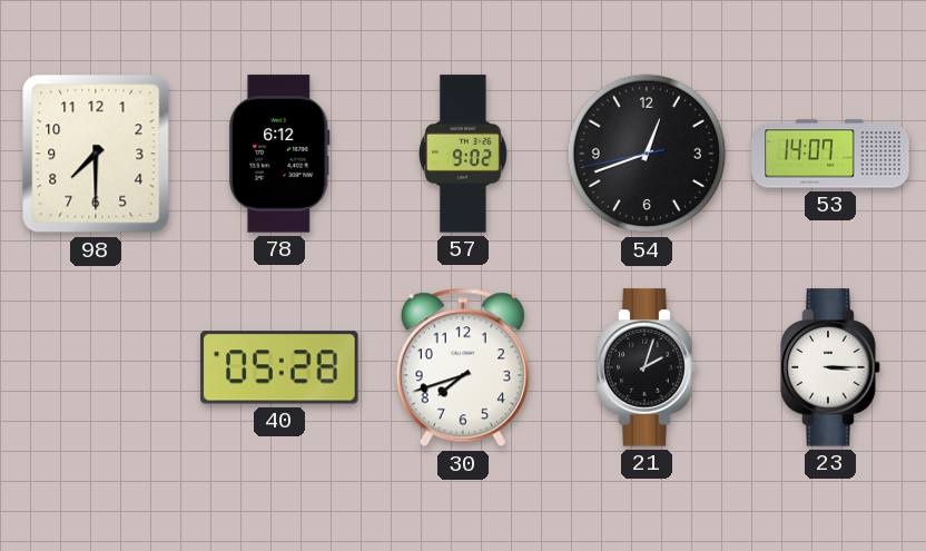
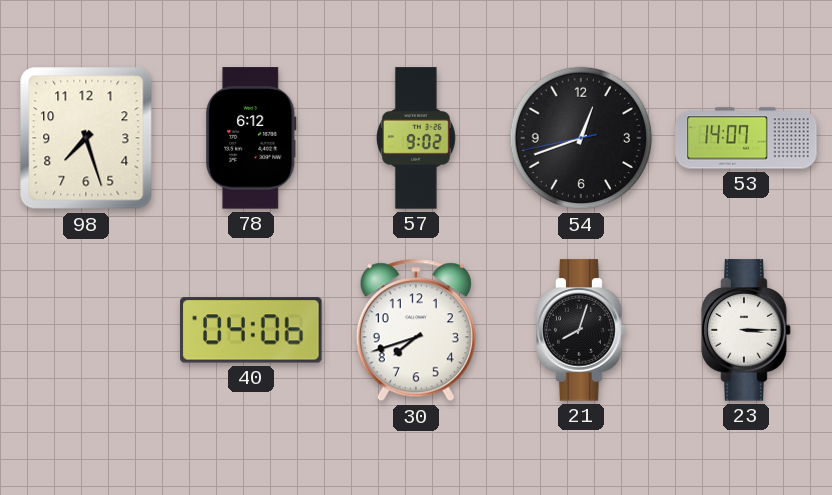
98: 7:30 -> 7:27
40: 05:28 -> 04:06
21: 2:03 -> 8:03
